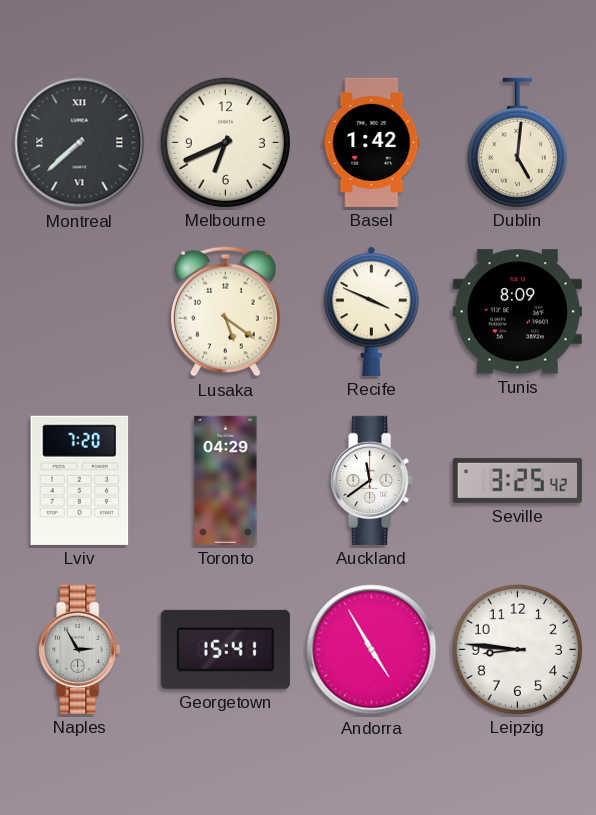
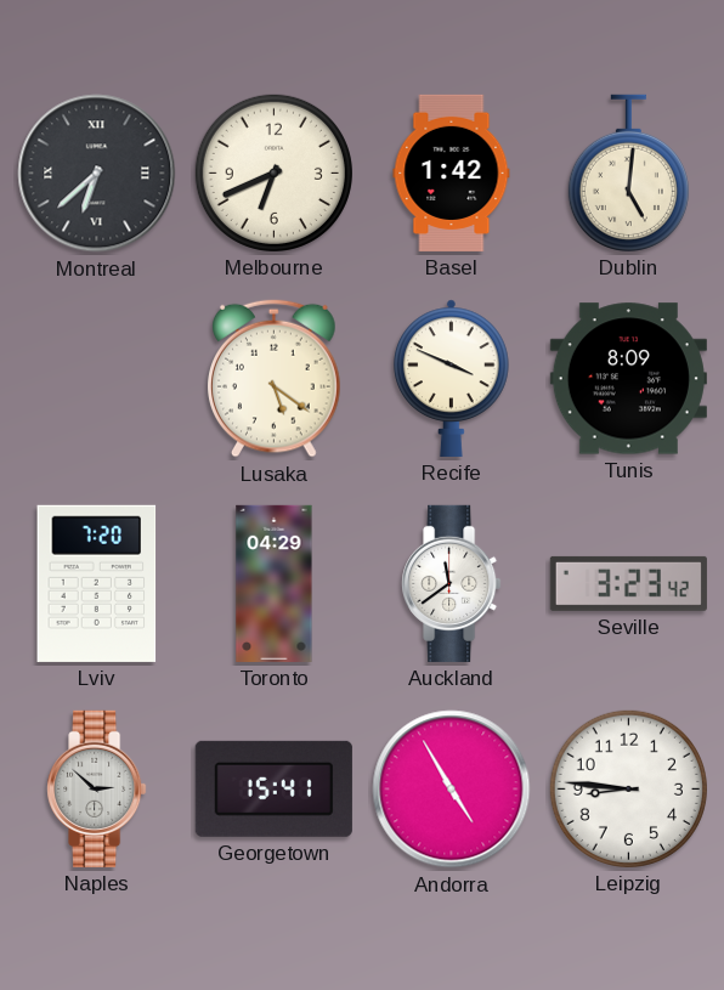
Montreal: 7:38 -> 6:38
Seville: 3:25 -> 3:23
Naples: 2:55 -> 2:52
